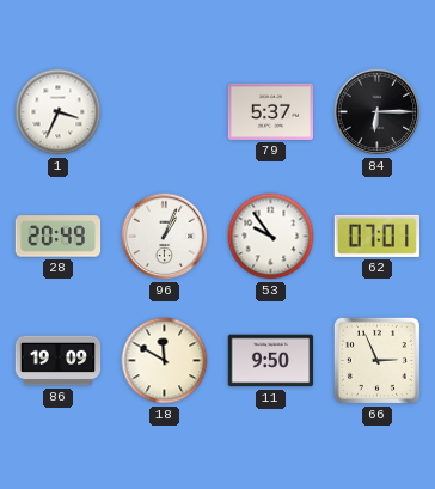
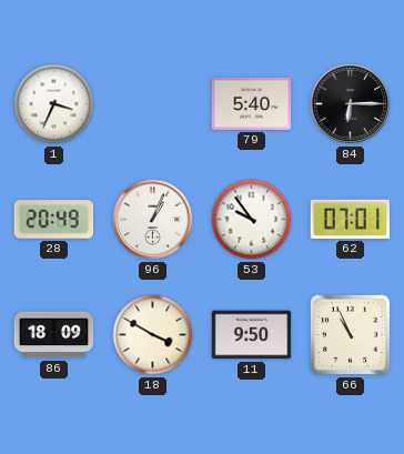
79: 5:37 -> 5:40
86: 19:09 -> 18:09
18: 11:50 -> 3:50
66: 2:56 -> 10:56
